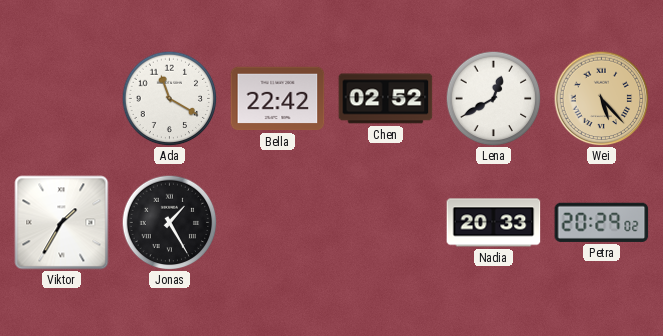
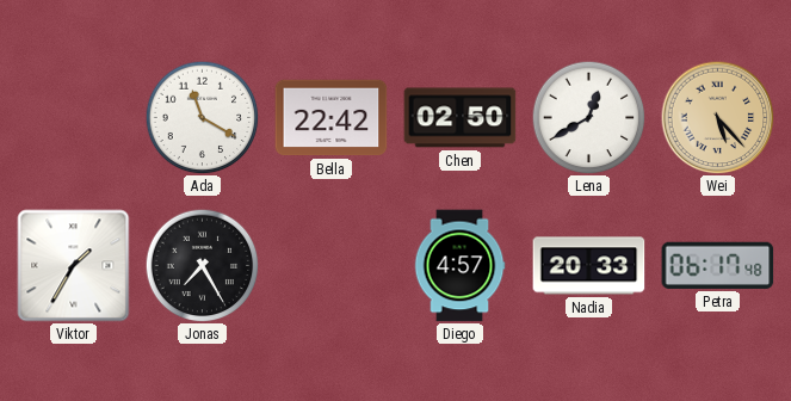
Chen: 02:52 -> 02:50
Jonas: 1:25 -> 7:25
Diego: none -> 4:57
Petra: 20:29 -> 06:17
